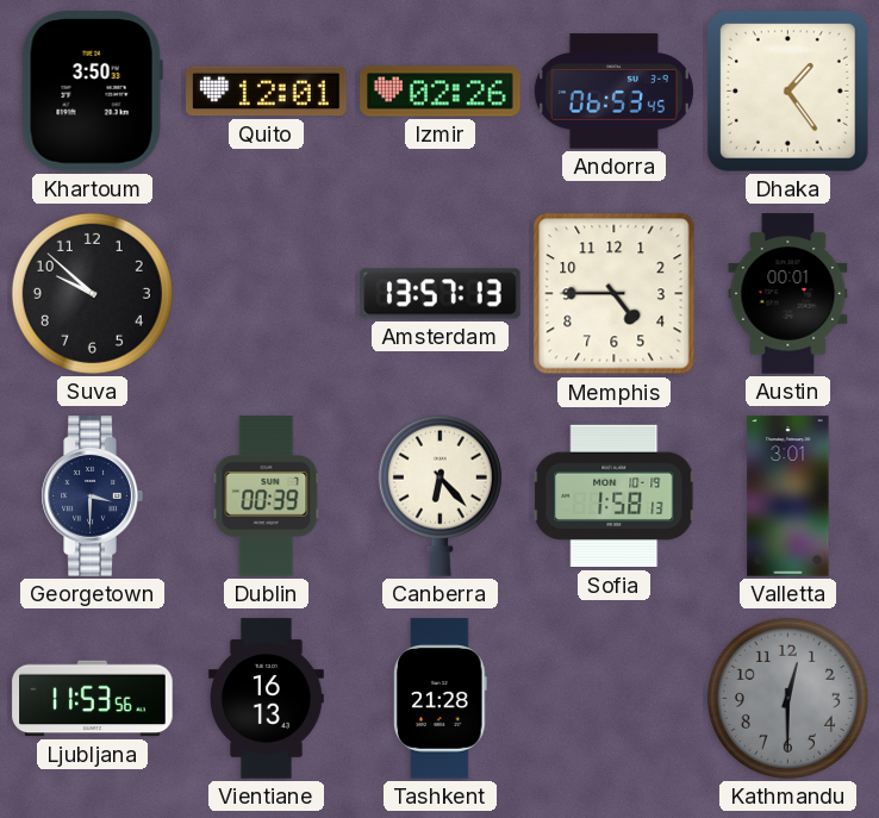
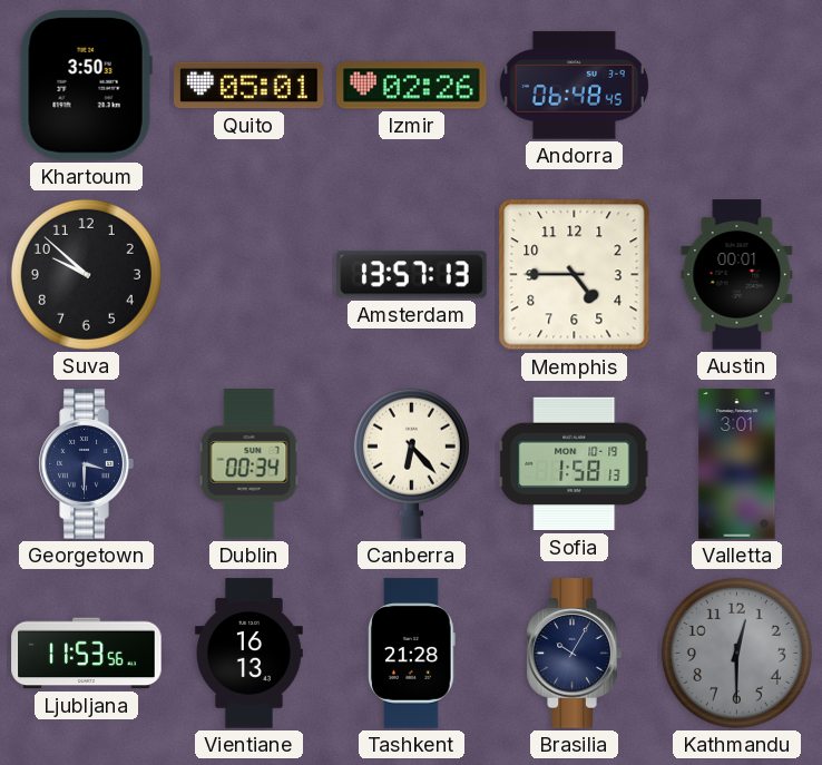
Quito: 12:01 -> 05:01
Andorra: 06:53 -> 06:48
Dhaka: 1:24 -> none
Dublin: 00:39 -> 00:34
Brasilia: none -> 10:05
